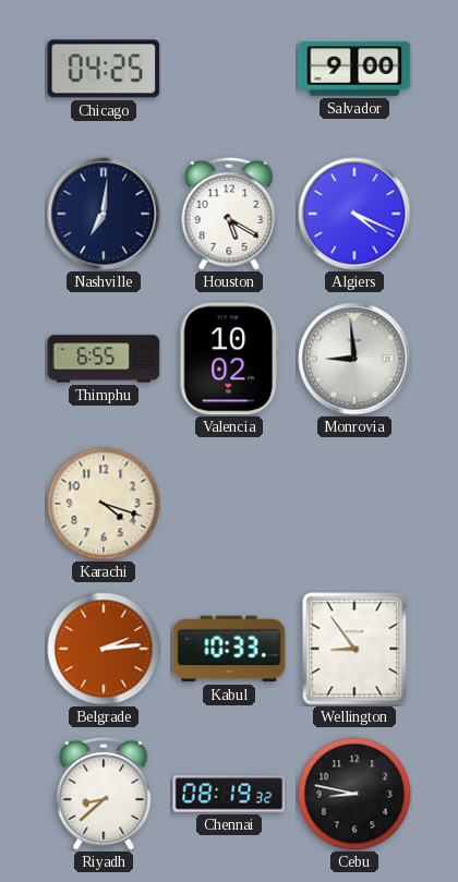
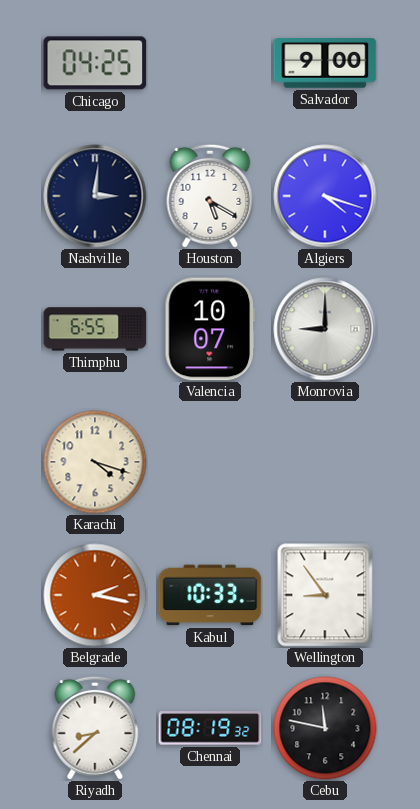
Nashville: 7:01 -> 3:01
Algiers: 4:19 -> 4:18
Valencia: 10:02 -> 10:07
Monrovia: 8:59 -> 9:00
Belgrade: 2:14 -> 2:17
Cebu: 8:47 -> 11:47
